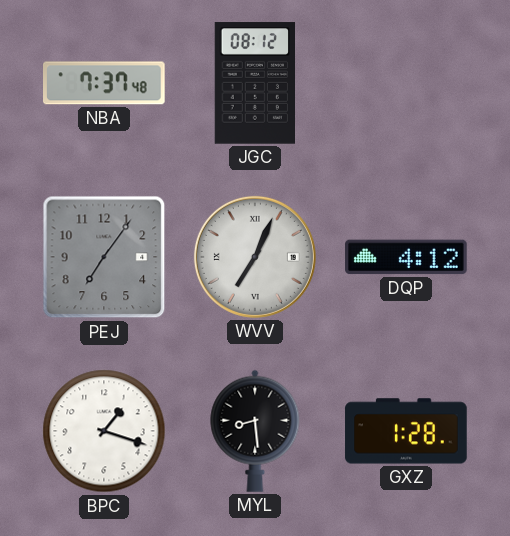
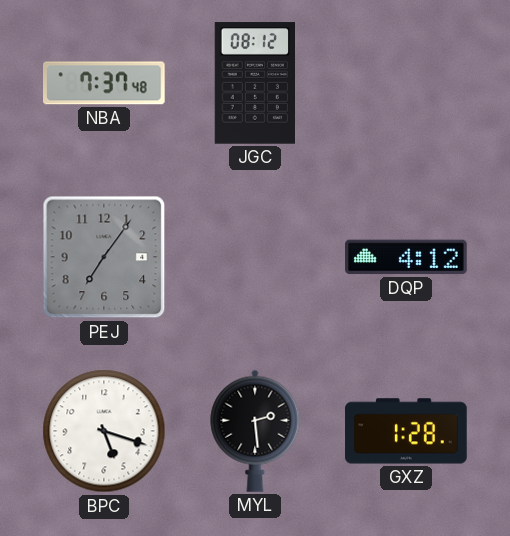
WVV: 7:04 -> none
BPC: 1:18 -> 5:18
MYL: 8:29 -> 2:29
